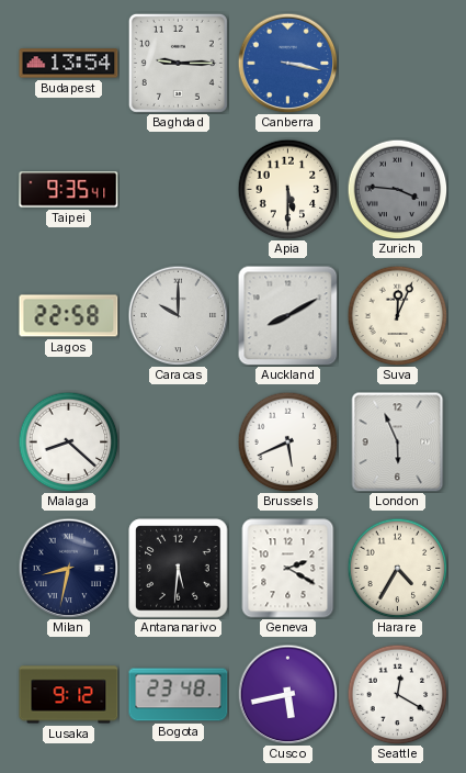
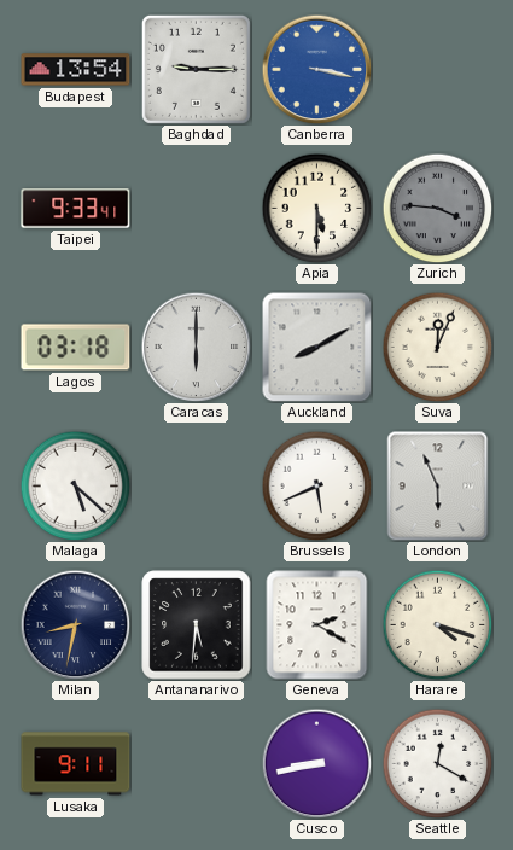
Taipei: 9:35 -> 9:33
Lagos: 22:58 -> 03:18
Caracas: 10:00 -> 6:00
Malaga: 8:22 -> 5:22
Harare: 4:35 -> 4:18
Lusaka: 9:12 -> 9:11
Bogota: 23:48 -> none
Cusco: 5:43 -> 8:43
